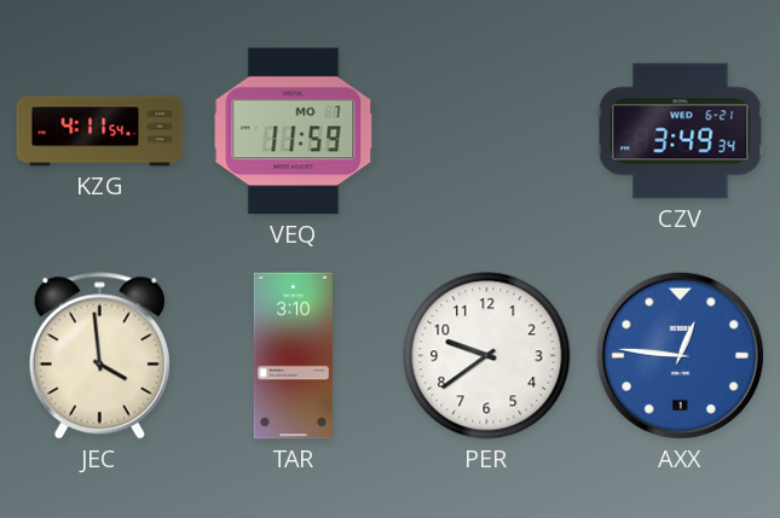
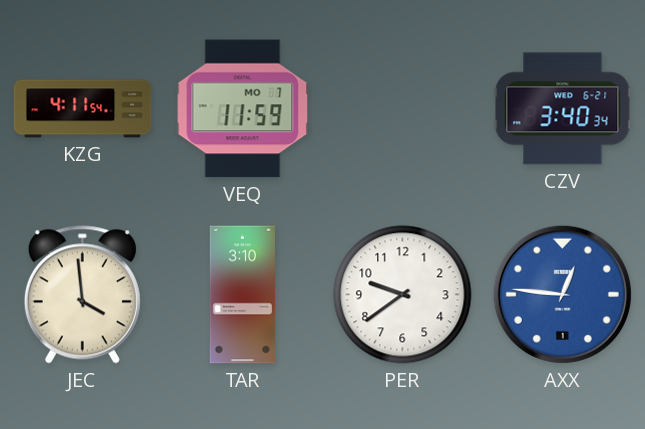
CZV: 3:49 -> 3:40
